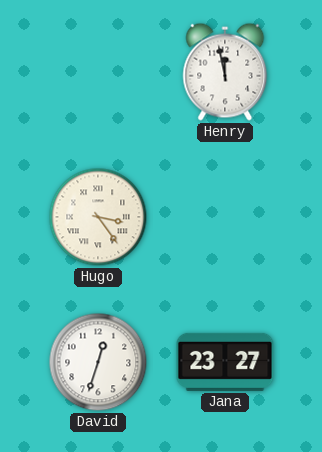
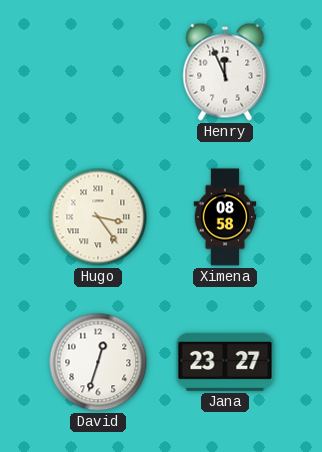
Henry: 11:58 -> 11:56
Ximena: none -> 08:58
